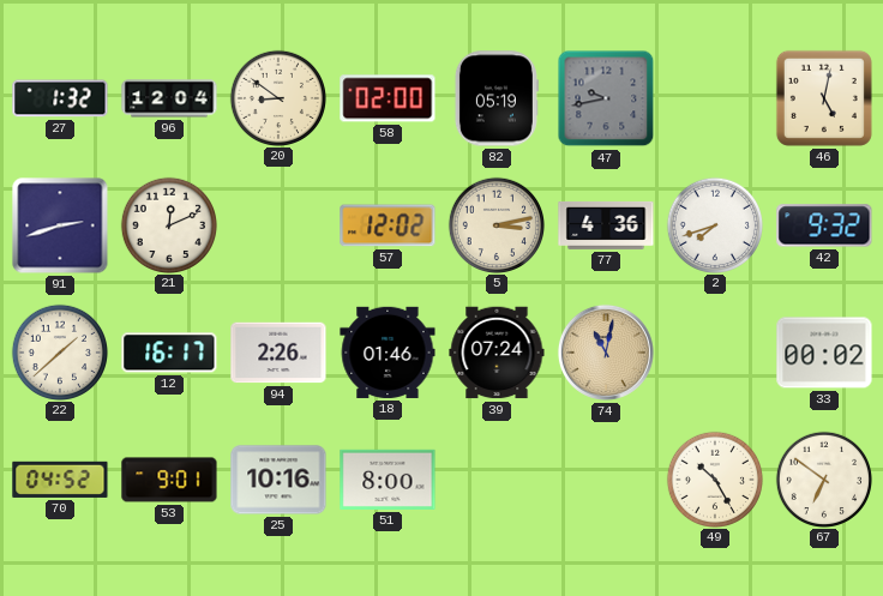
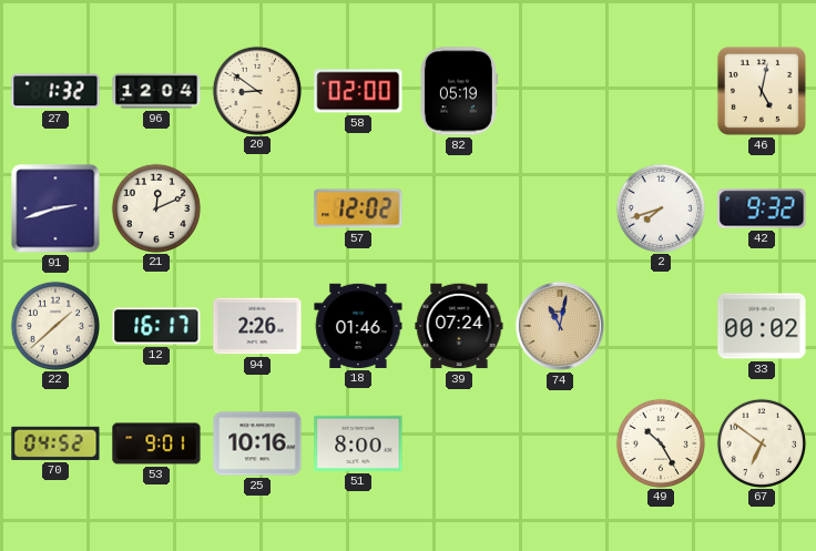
47: 9:43 -> none
5: 3:13 -> none
77: 4:36 -> none
